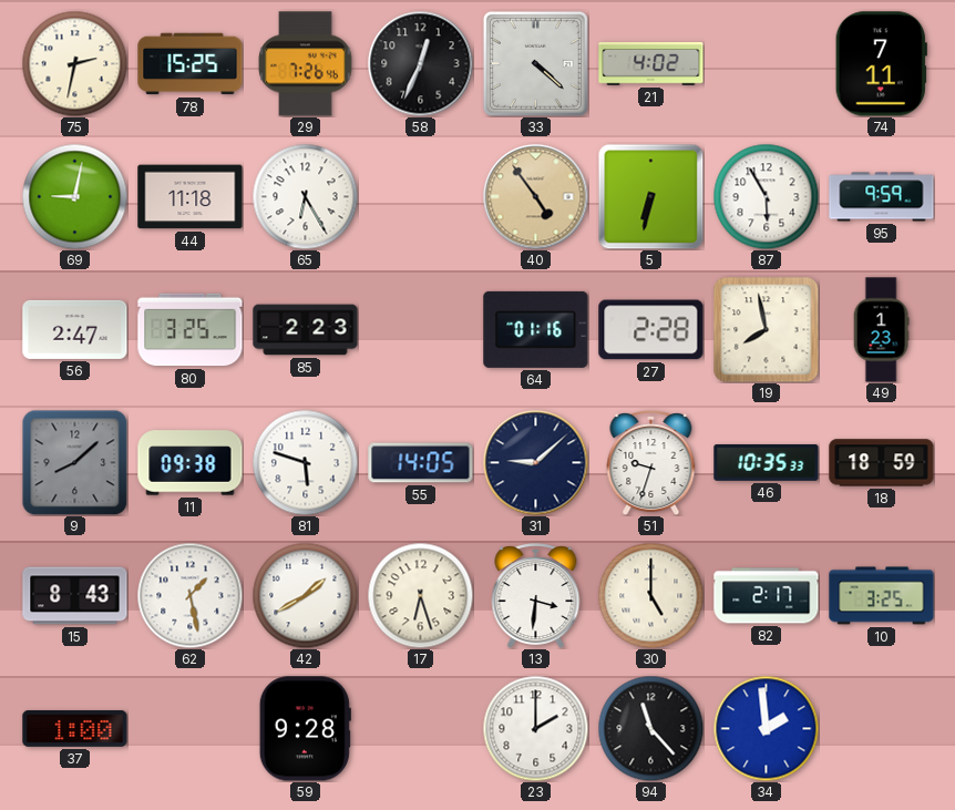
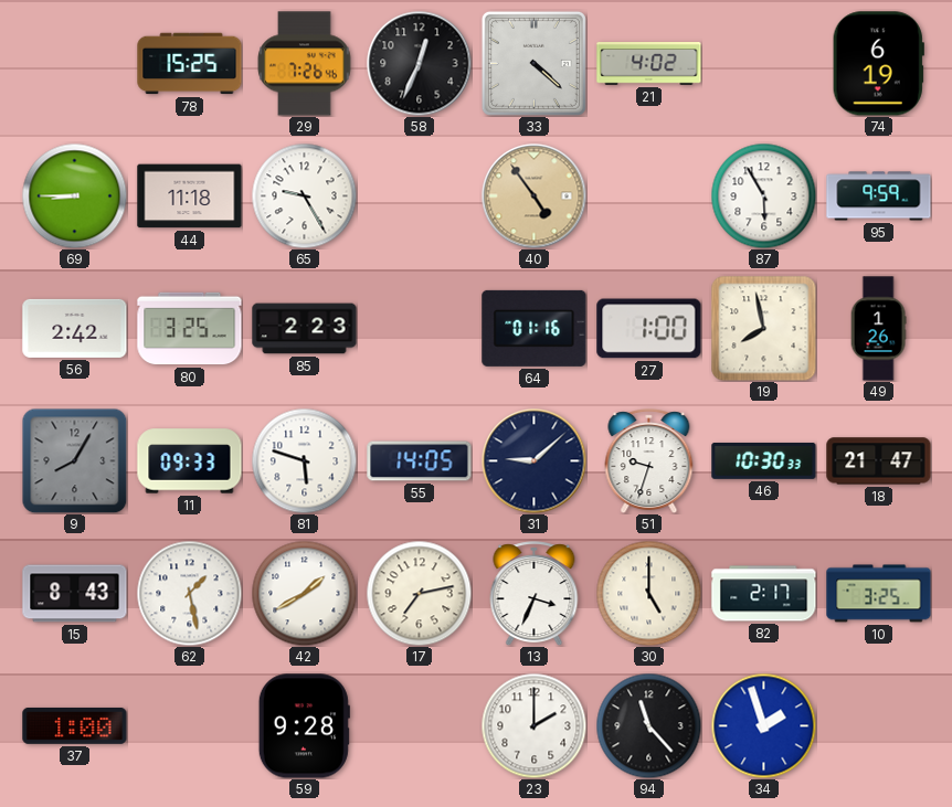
75: 2:32 -> none
74: 7:11 -> 6:19
69: 9:02 -> 8:45
65: 6:25 -> 9:25
5: 6:32 -> none
56: 2:47 -> 2:42
27: 2:28 -> 1:00
49: 1:23 -> 1:26
9: 8:08 -> 8:05
11: 09:38 -> 09:33
46: 10:35 -> 10:30
18: 18:59 -> 21:47
17: 6:27 -> 7:13
13: 3:31 -> 3:34
34: 1:59 -> 1:57
